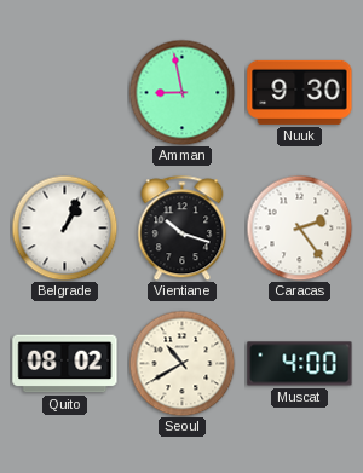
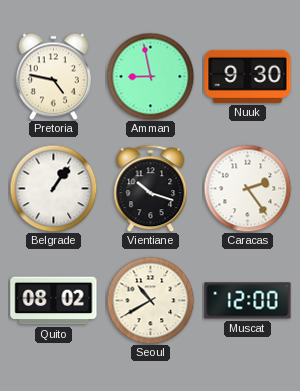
Pretoria: none -> 4:47
Belgrade: 1:04 -> 1:06
Muscat: 4:00 -> 12:00
